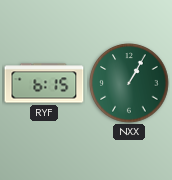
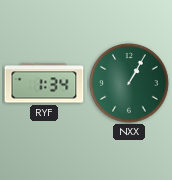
RYF: 6:15 -> 1:34
